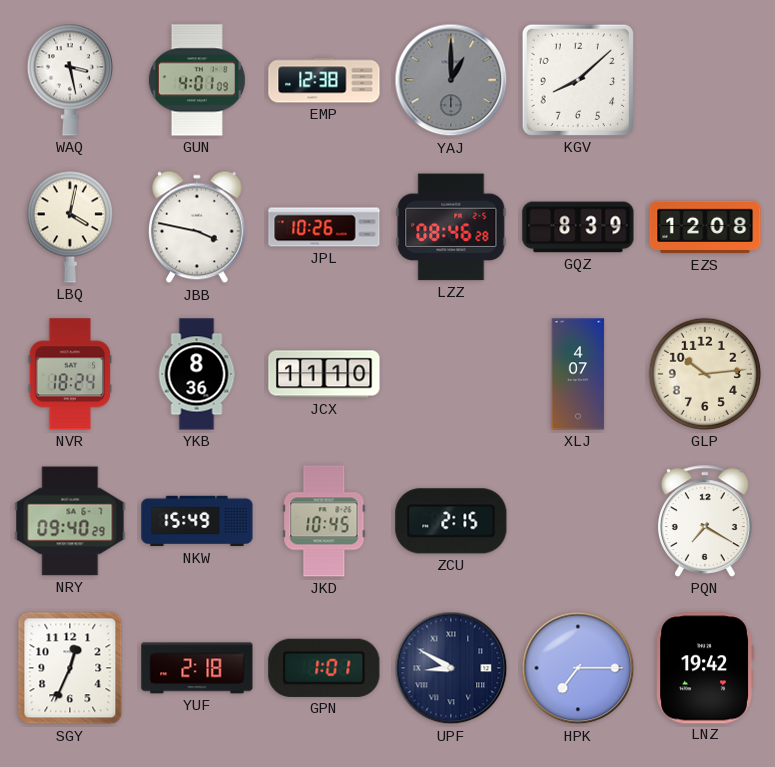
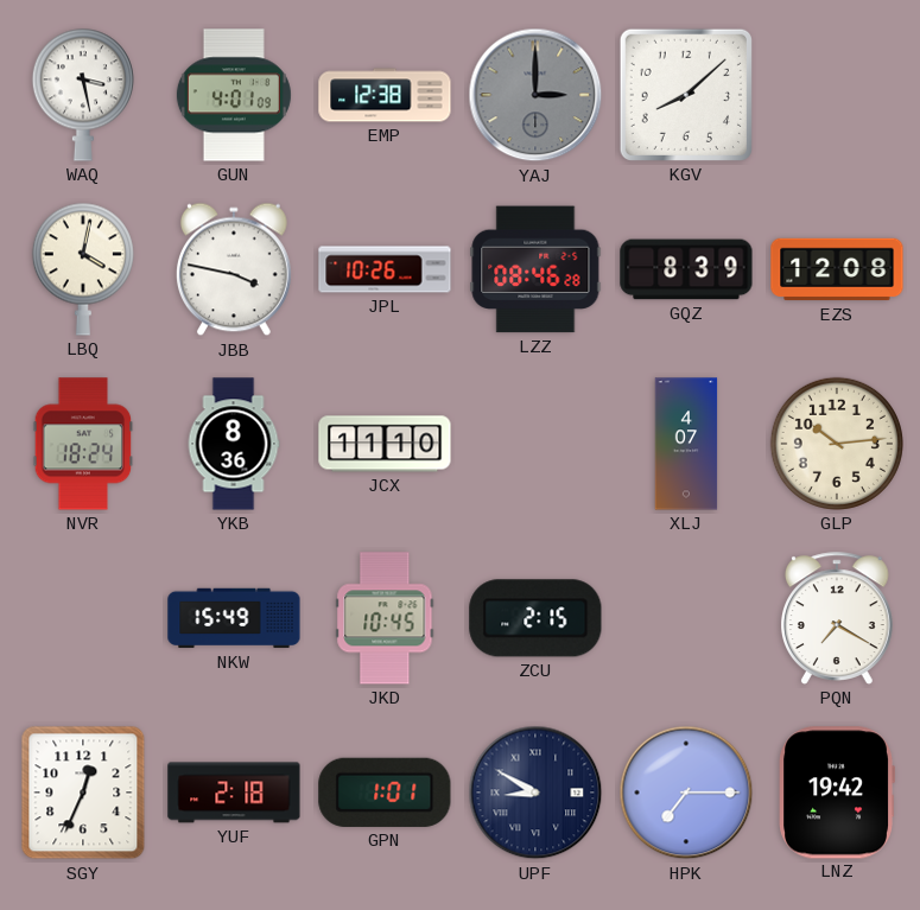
YAJ: 1:00 -> 3:00
NRY: 09:40 -> none
